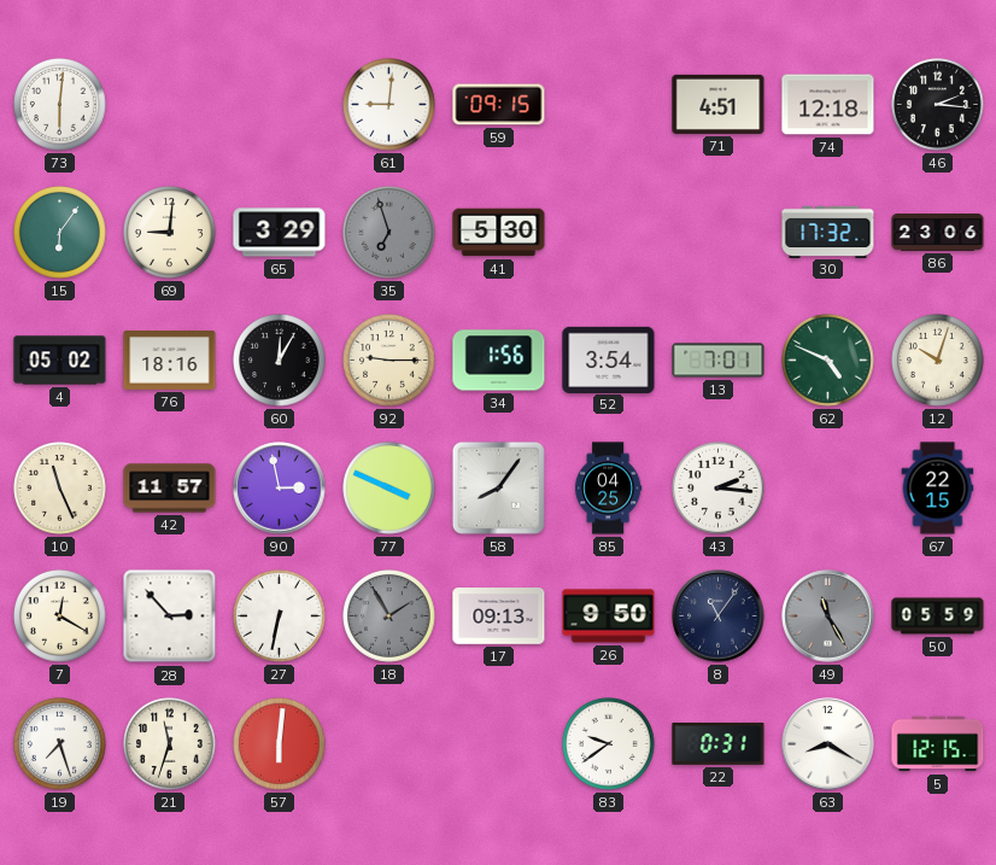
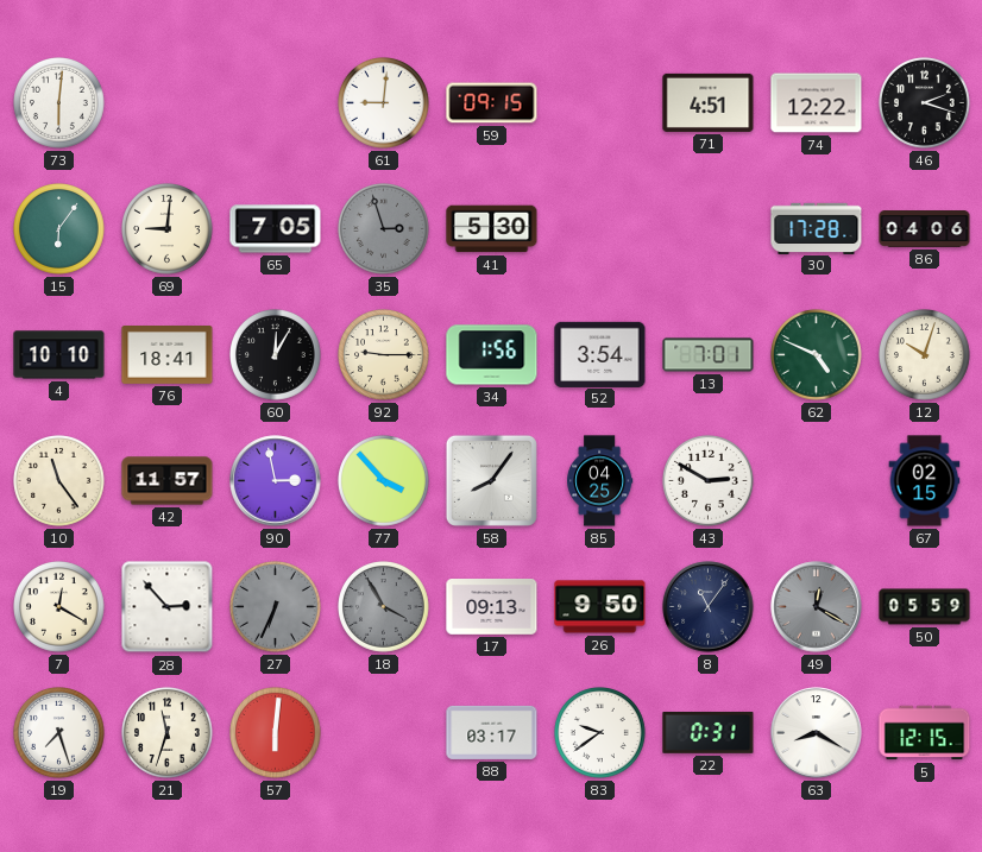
74: 12:18 -> 12:22
46: 2:16 -> 2:18
65: 3:29 -> 7:05
35: 6:57 -> 2:57
30: 17:32 -> 17:28
86: 23:06 -> 04:06
4: 05:02 -> 10:10
76: 18:16 -> 18:41
10: 11:26 -> 11:24
77: 3:49 -> 3:53
43: 2:16 -> 2:50
67: 22:15 -> 02:15
27: 6:32 -> 6:34
27 dial: white -> grey
18: 1:55 -> 3:55
49: 11:25 -> 12:20
88: none -> 03:17
